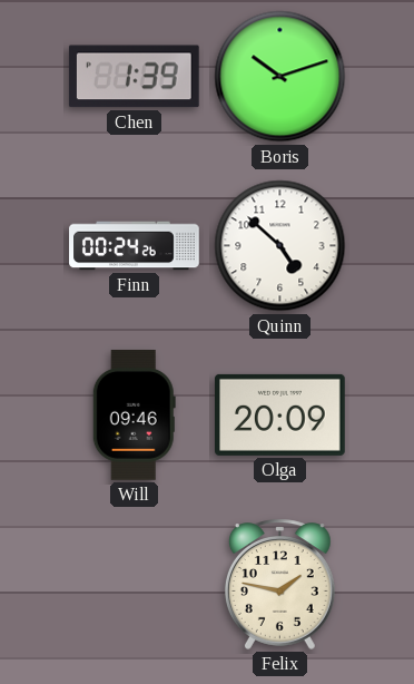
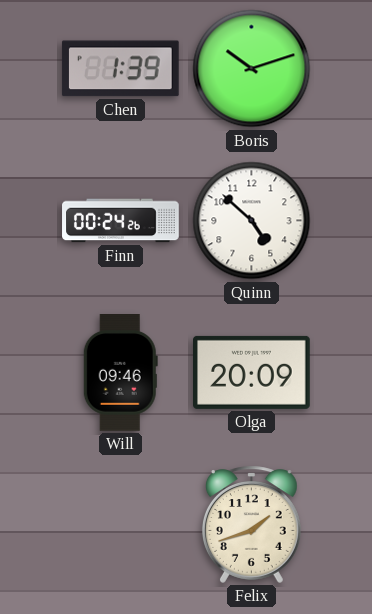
Felix: 1:47 -> 1:42
